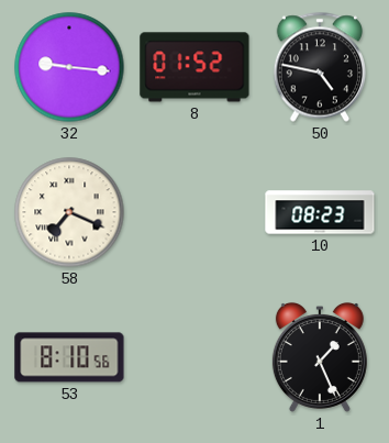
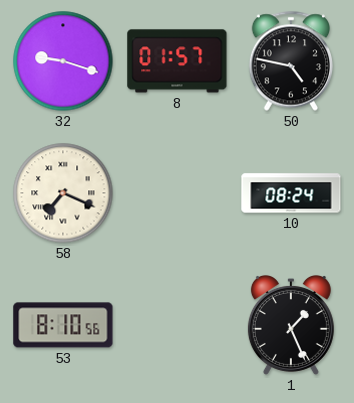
32: 9:16 -> 9:18
8: 01:52 -> 01:57
10: 08:23 -> 08:24
